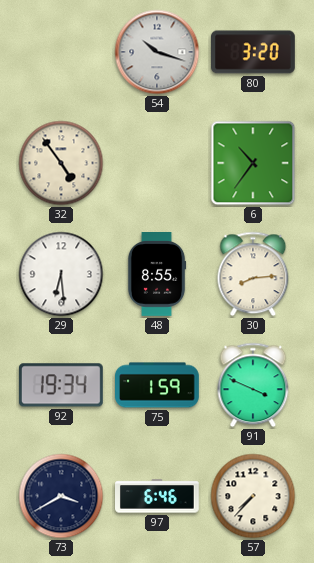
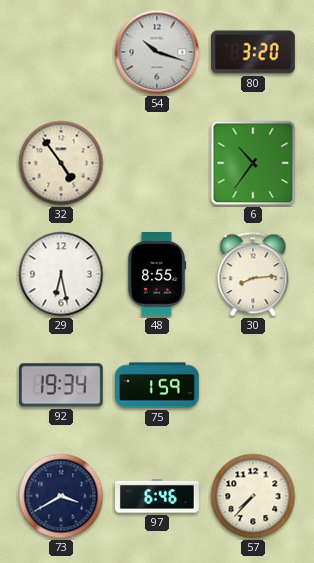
29: 6:29 -> 6:28
91: 3:49 -> none
